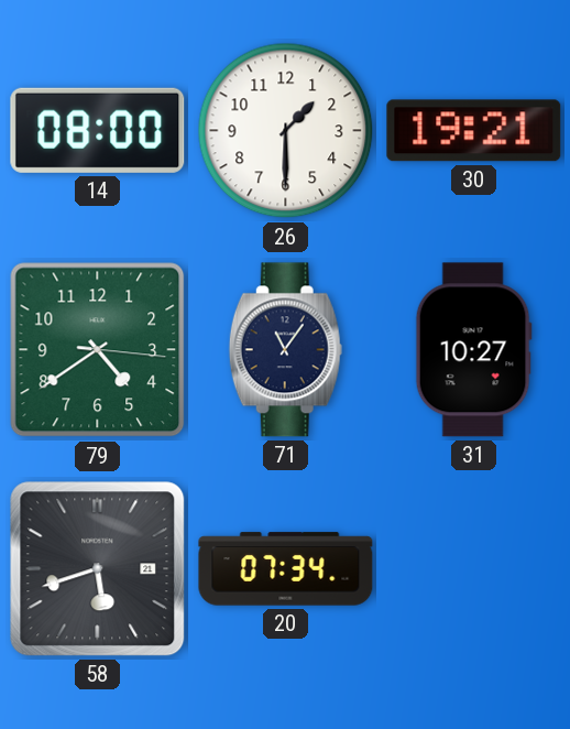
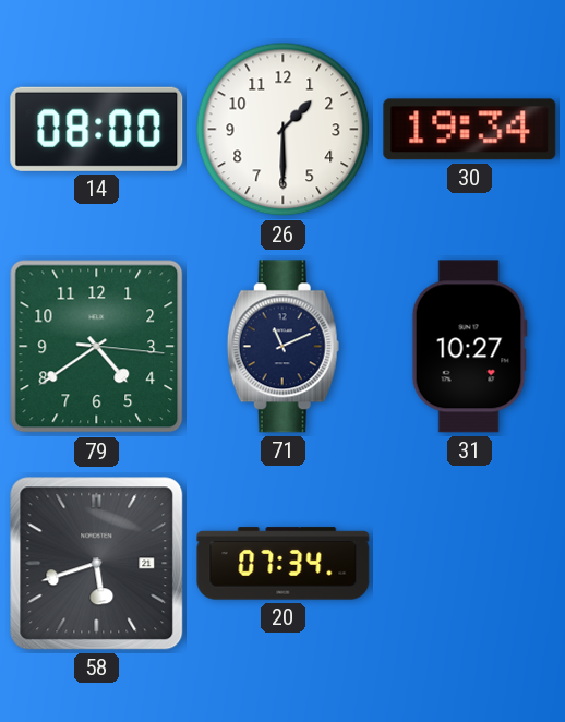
30: 19:21 -> 19:34
71: 11:06 -> 11:11
